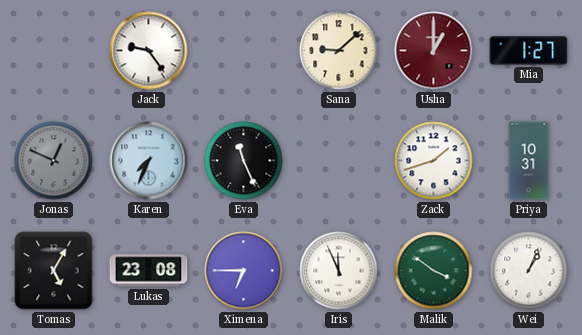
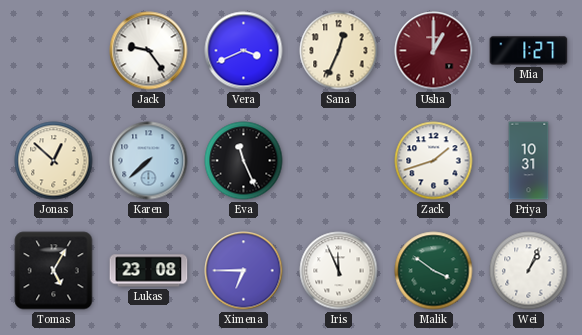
Vera: none -> 3:41
Sana: 9:08 -> 12:34
Jonas: 12:49 -> 12:52
Jonas dial: grey -> cream
Karen: 7:34 -> 7:38
